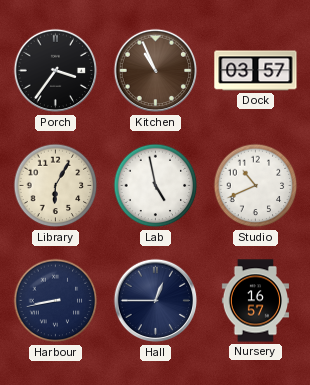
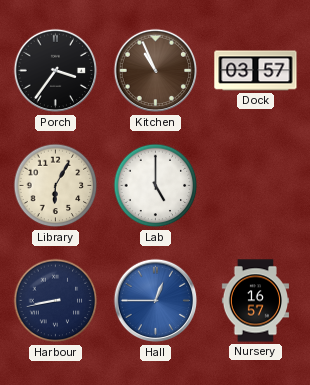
Lab: 4:58 -> 5:00
Studio: 10:41 -> none
Hall dial: navy -> blue
